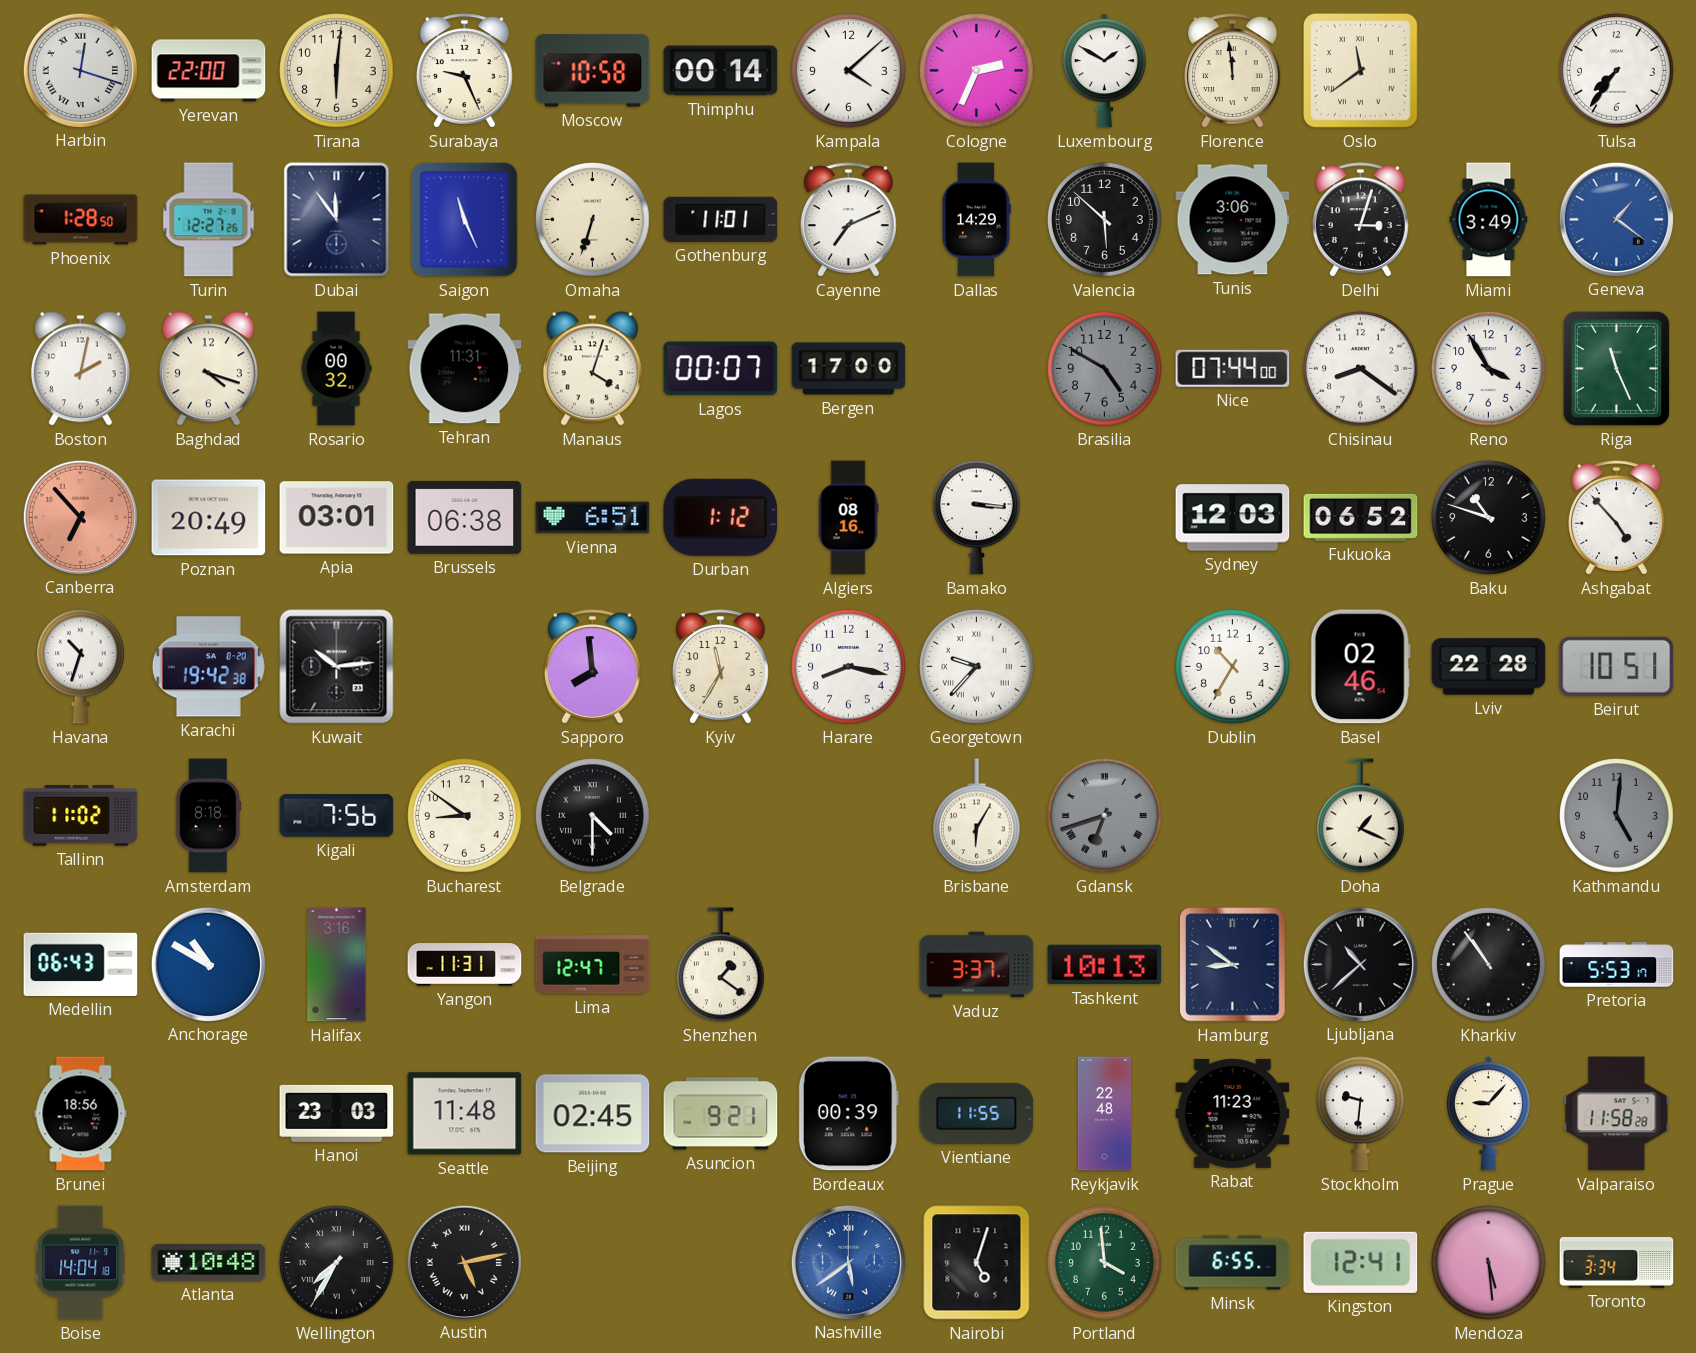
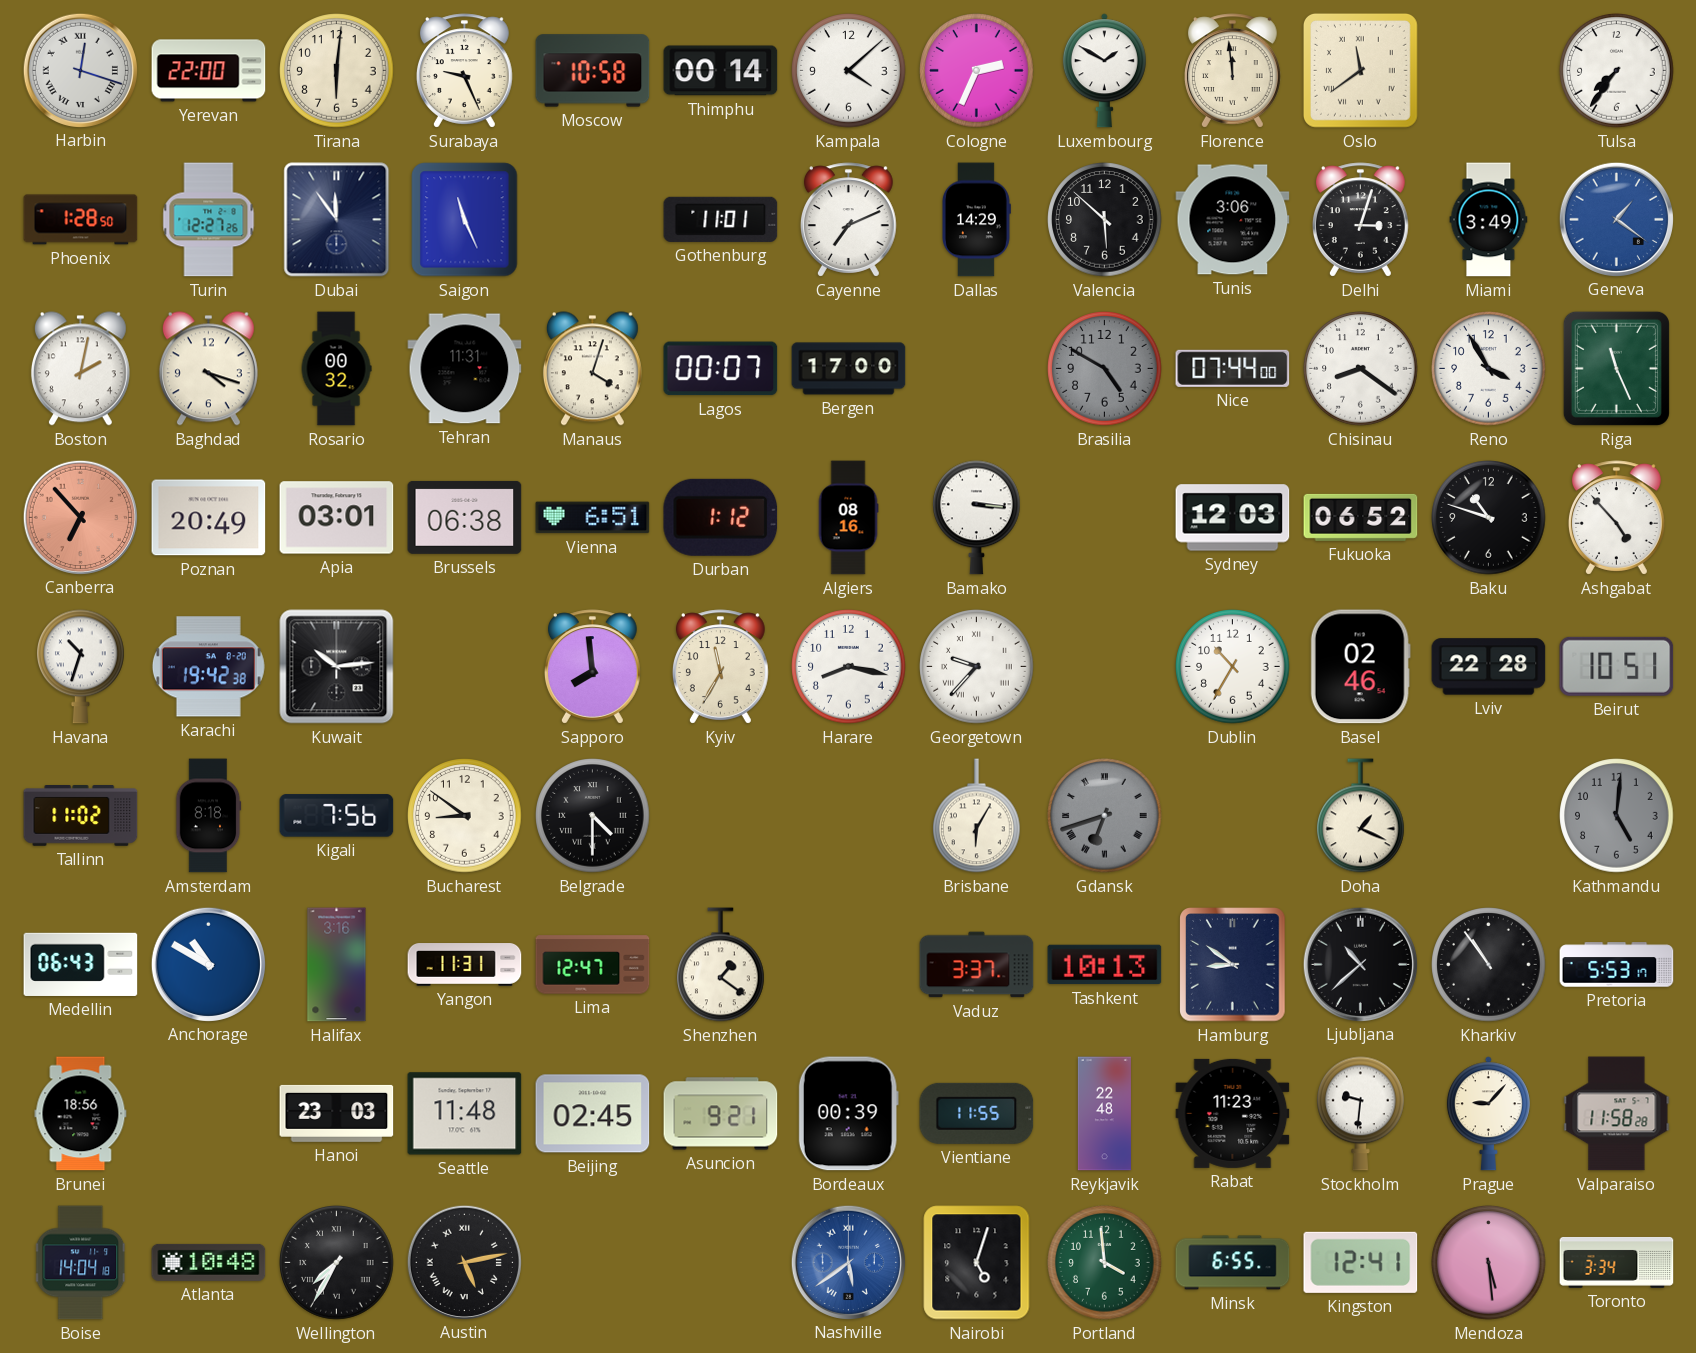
Omaha: 6:33 -> none
